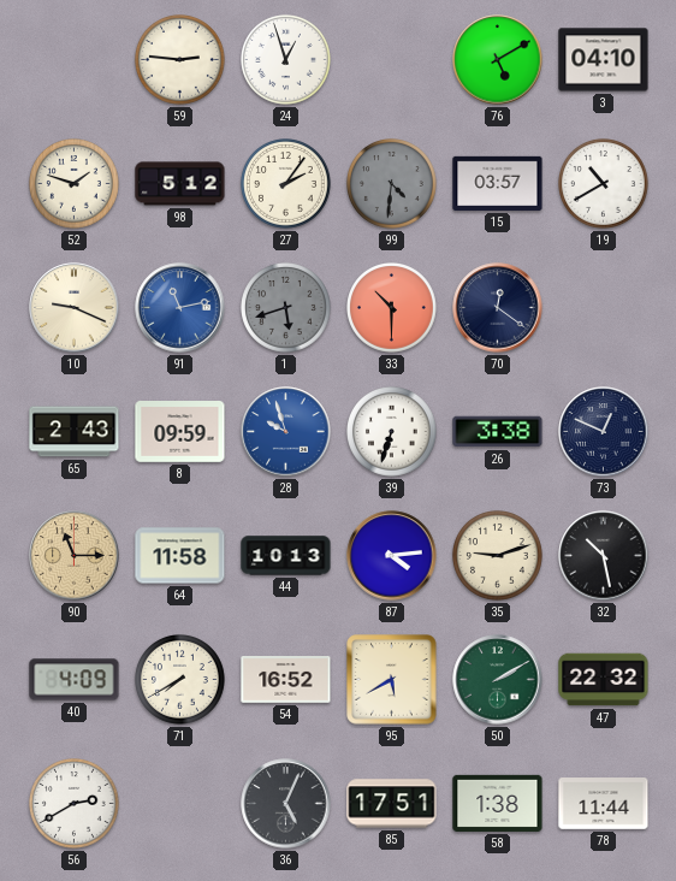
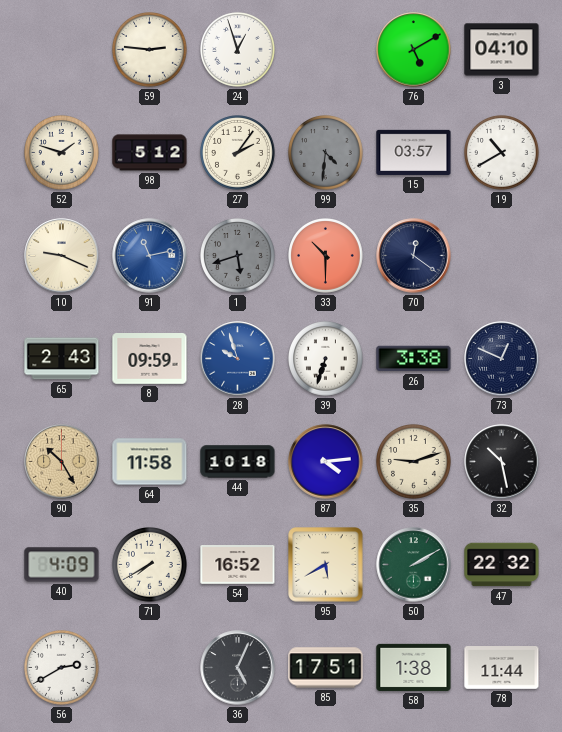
90: 11:15 -> 10:25
44: 10:13 -> 10:18
